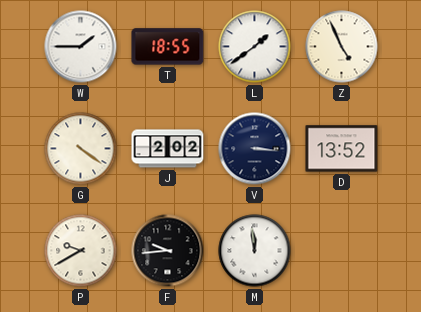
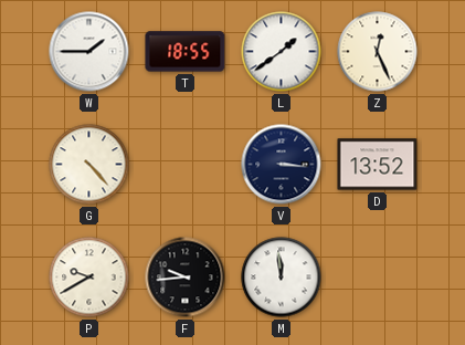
Z: 4:56 -> 12:26
G: 4:21 -> 4:23
J: 2:02 -> none
